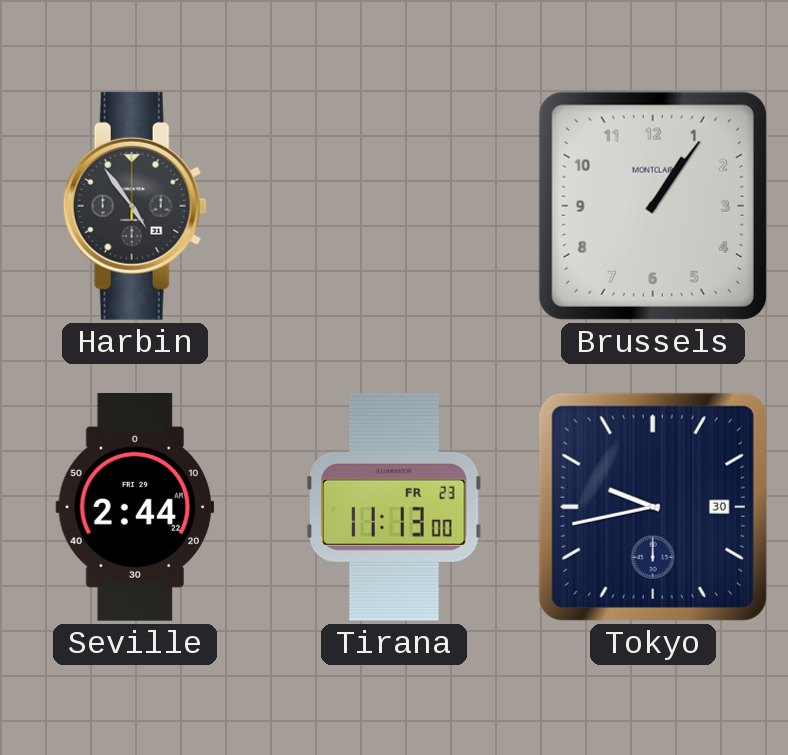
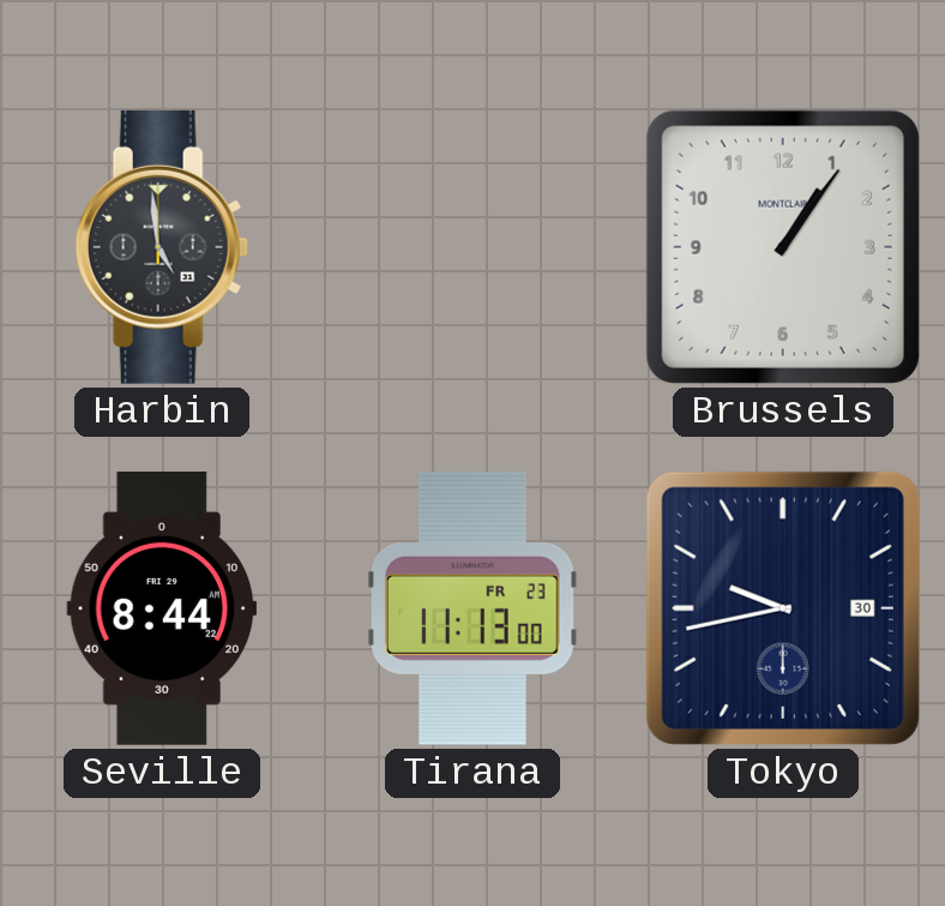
Harbin: 4:54 -> 4:59
Seville: 2:44 -> 8:44
